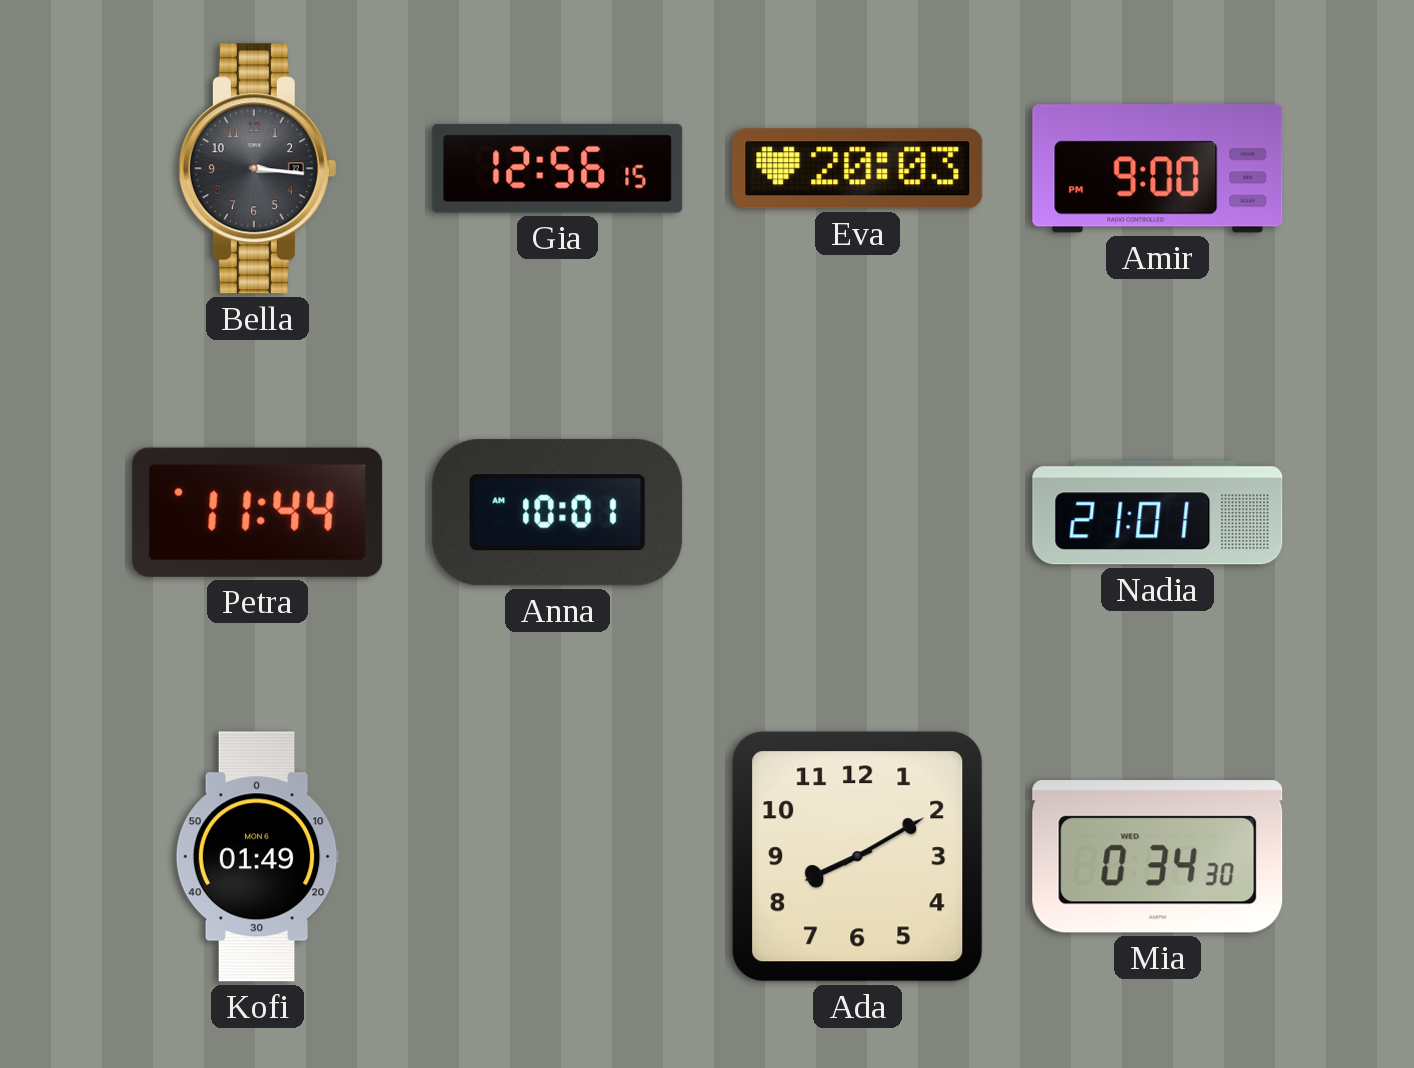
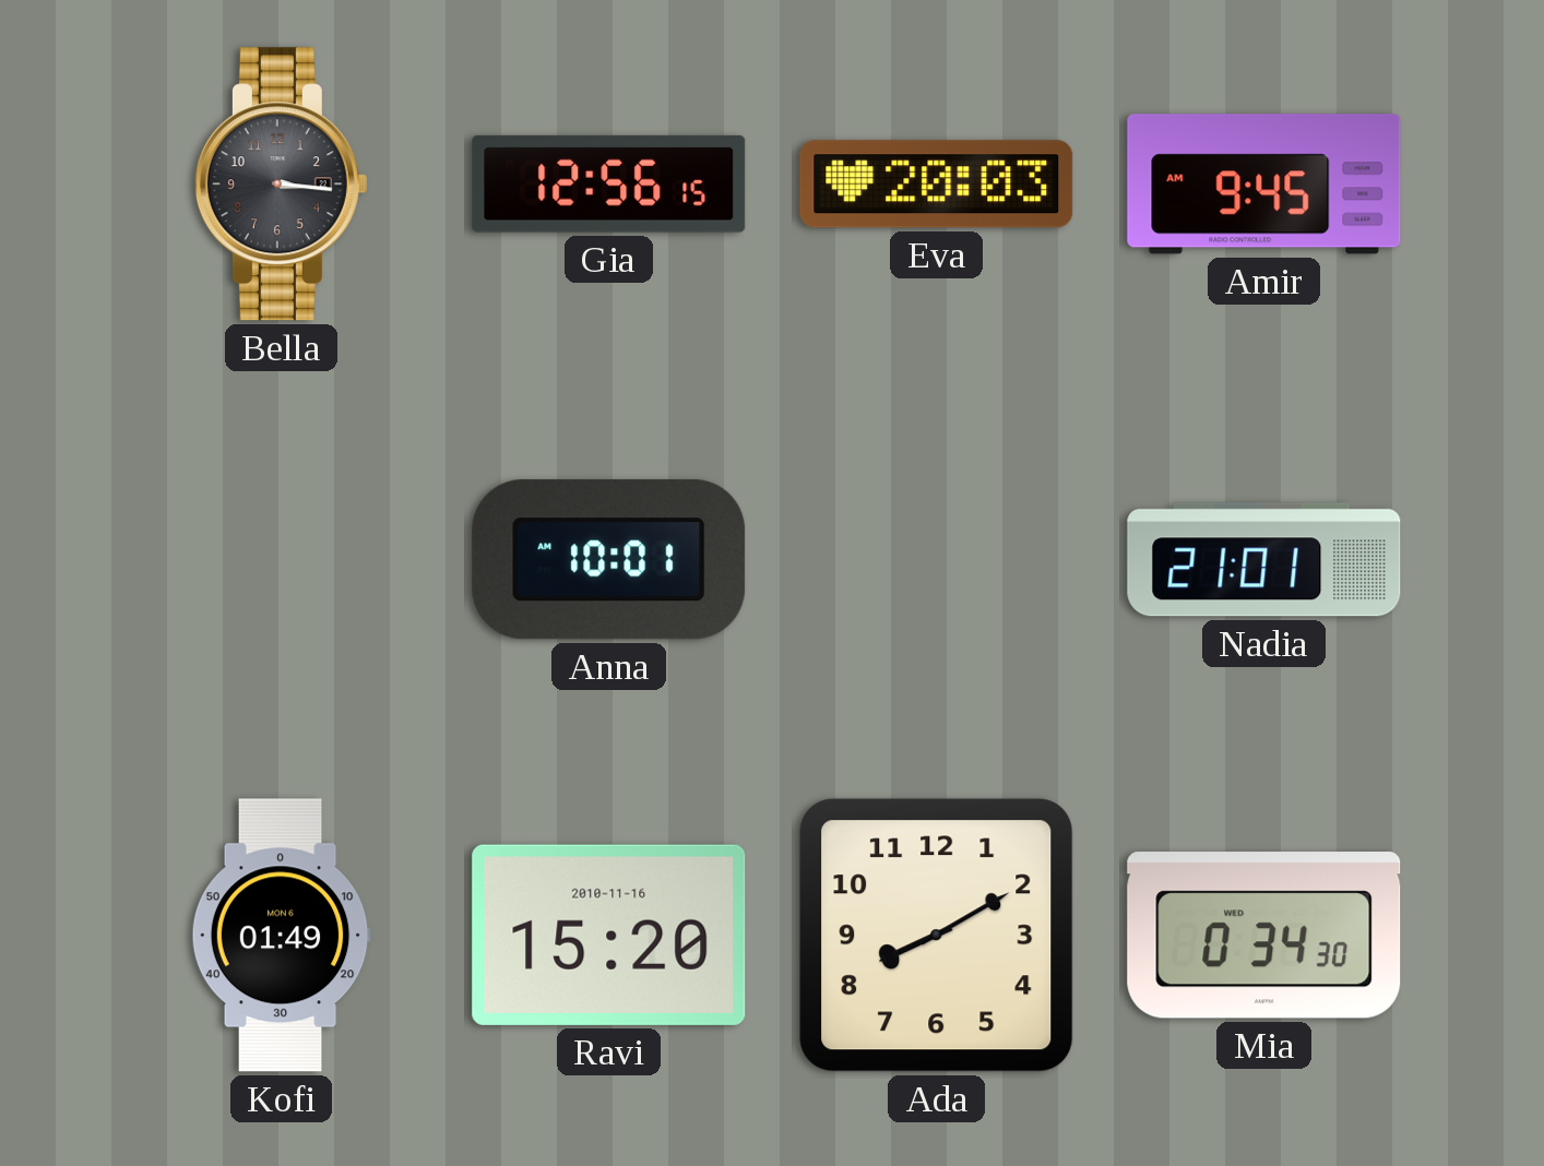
Amir: 9:00 -> 9:45
Petra: 11:44 -> none
Ravi: none -> 15:20
